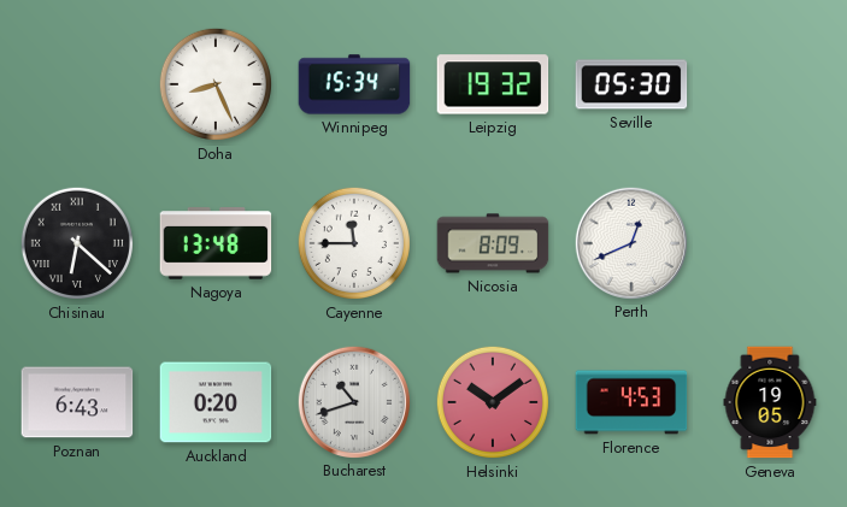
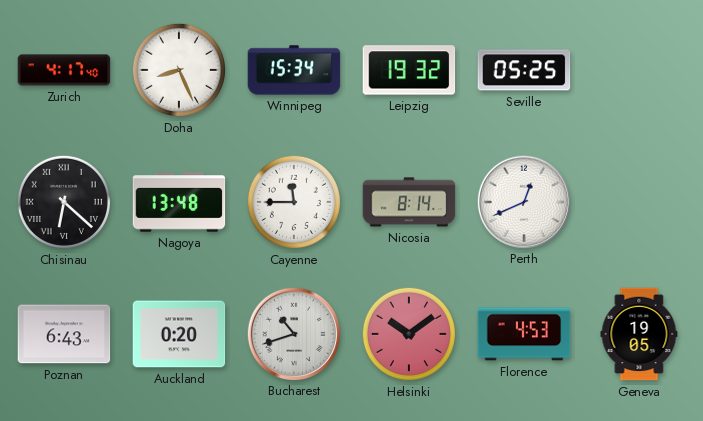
Zurich: none -> 4:17
Seville: 05:30 -> 05:25
Nicosia: 8:09 -> 8:14
